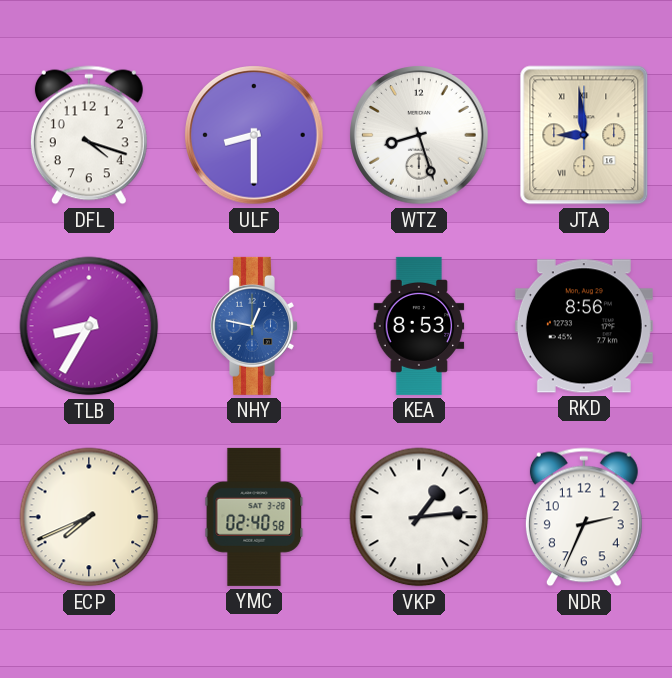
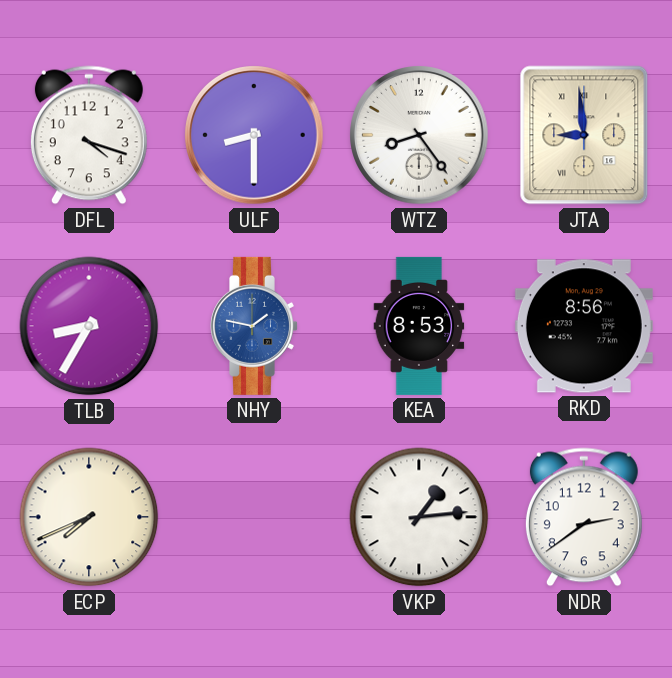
WTZ: 8:27 -> 8:24
NHY: 12:47 -> 1:47
YMC: 02:40 -> none
NDR: 2:34 -> 2:39
